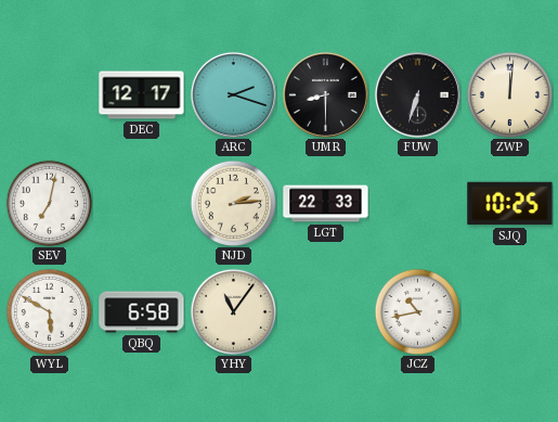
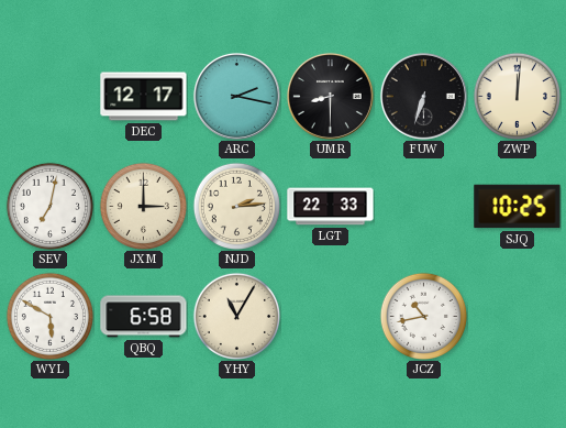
ARC: 2:18 -> 2:17
JXM: none -> 3:00
YHY: 11:06 -> 11:05
